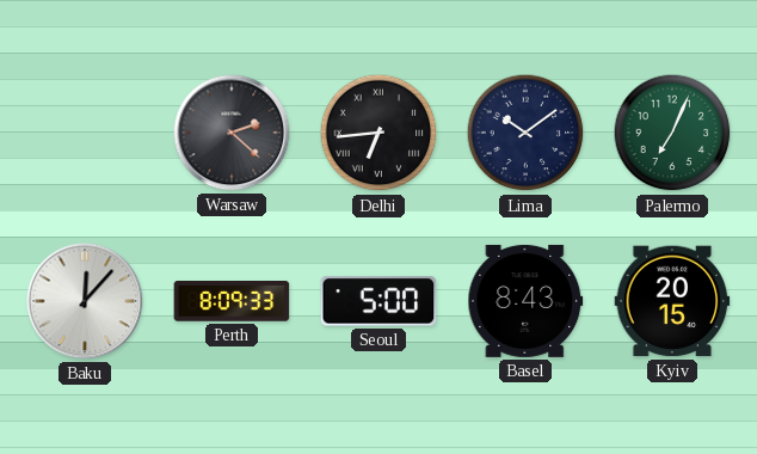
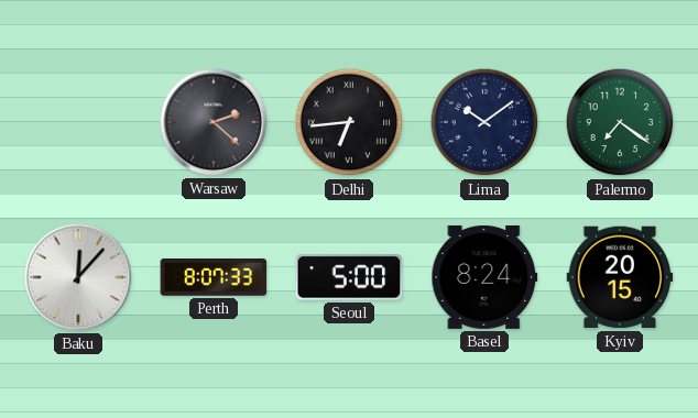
Palermo: 7:04 -> 7:21
Perth: 8:09 -> 8:07
Basel: 8:43 -> 8:24
